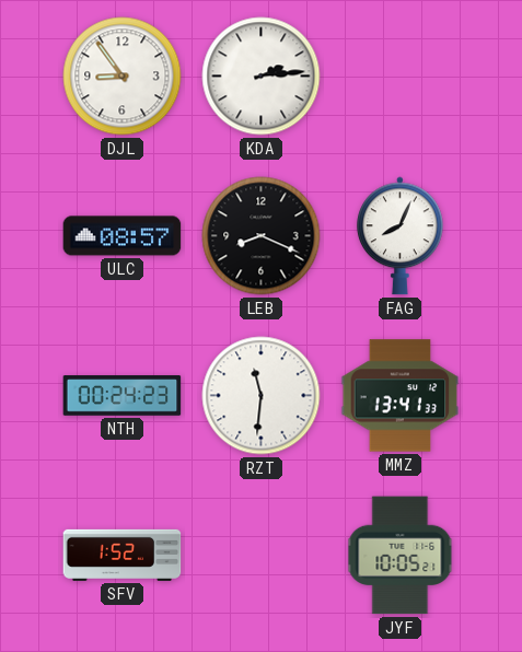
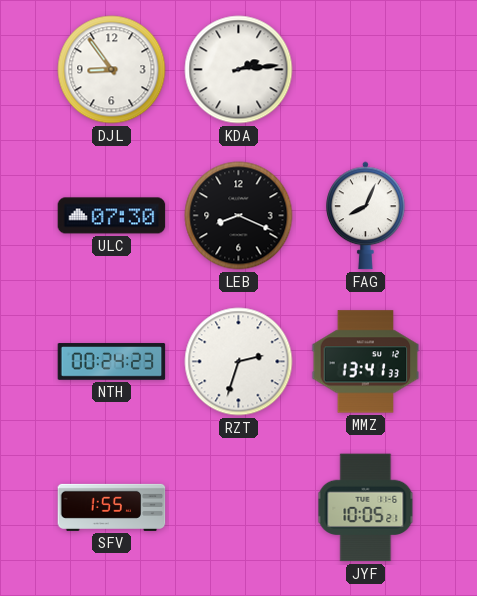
ULC: 08:57 -> 07:30
RZT: 11:31 -> 2:33
SFV: 1:52 -> 1:55
